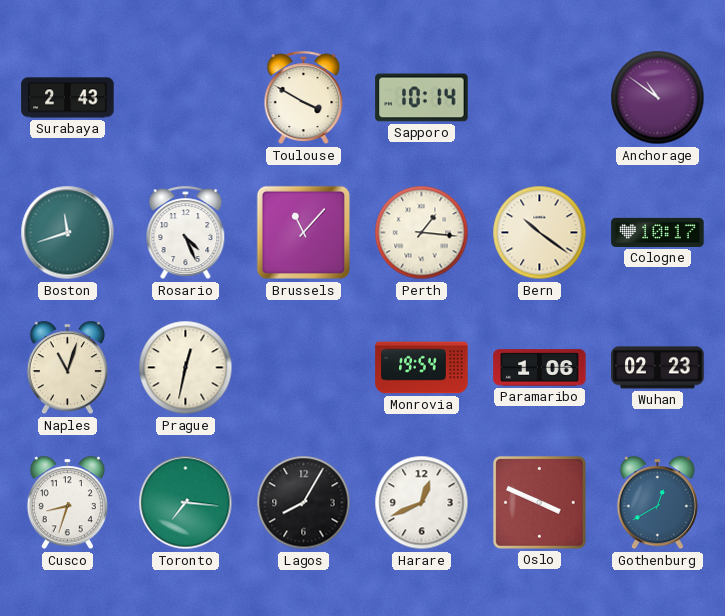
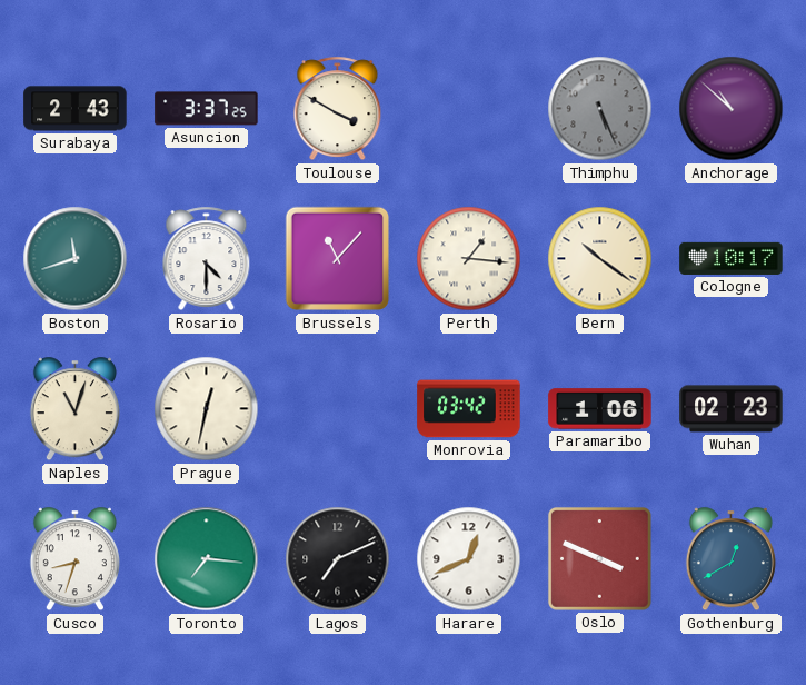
Asuncion: none -> 3:37
Sapporo: 10:14 -> none
Thimphu: none -> 5:26
Anchorage: 10:51 -> 10:52
Rosario: 4:26 -> 4:30
Monrovia: 19:54 -> 03:42
Lagos: 8:05 -> 7:11
